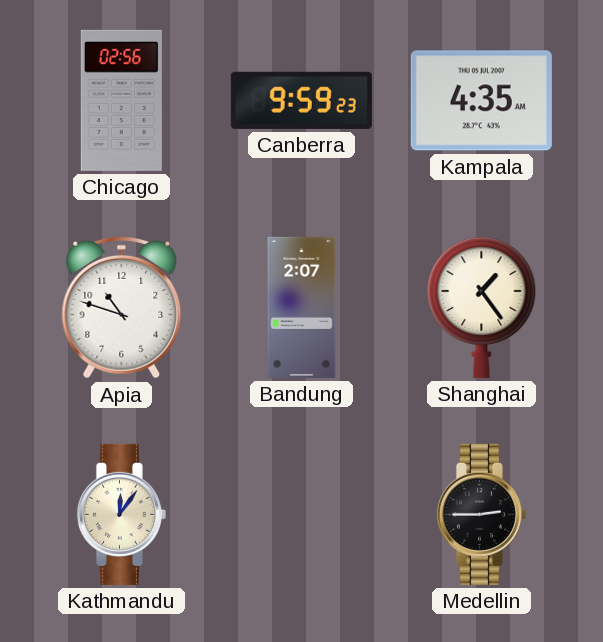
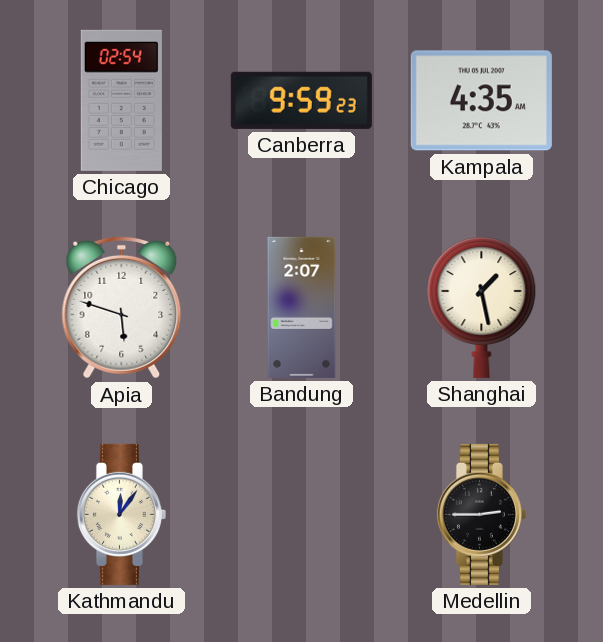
Chicago: 02:56 -> 02:54
Apia: 10:48 -> 5:48
Shanghai: 1:24 -> 1:28
